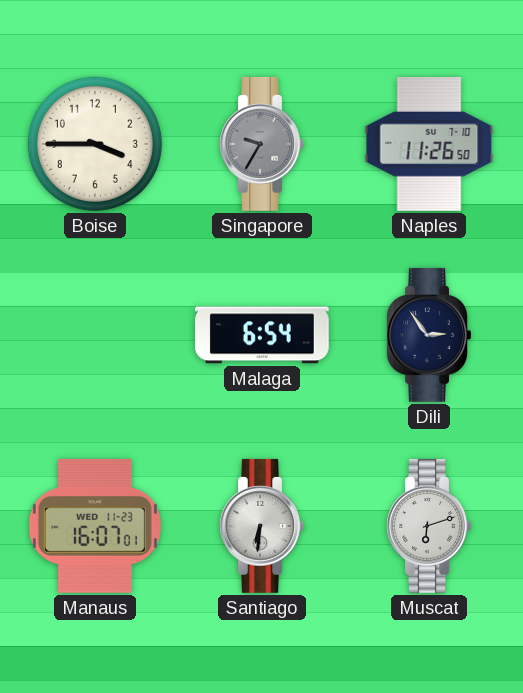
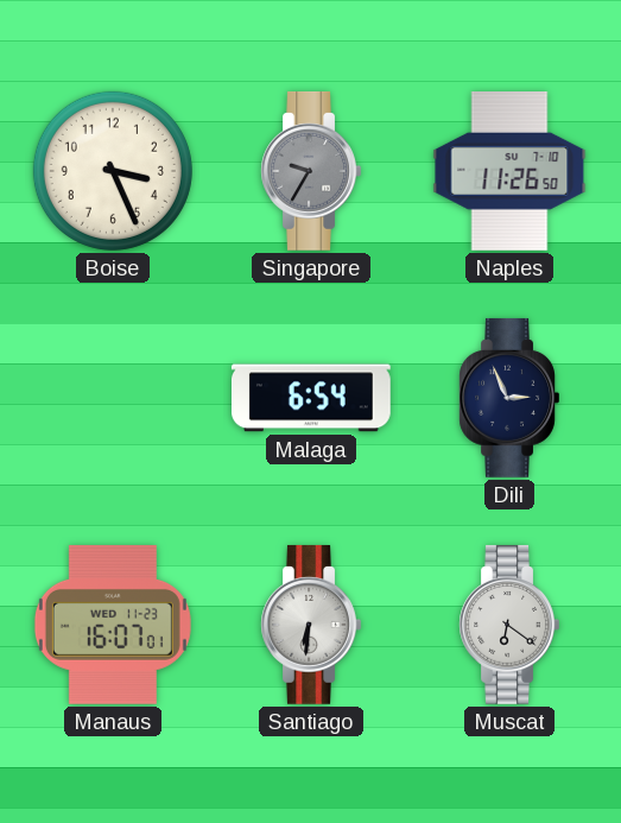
Boise: 3:45 -> 3:26
Dili: 2:54 -> 2:56
Muscat: 6:12 -> 6:21
